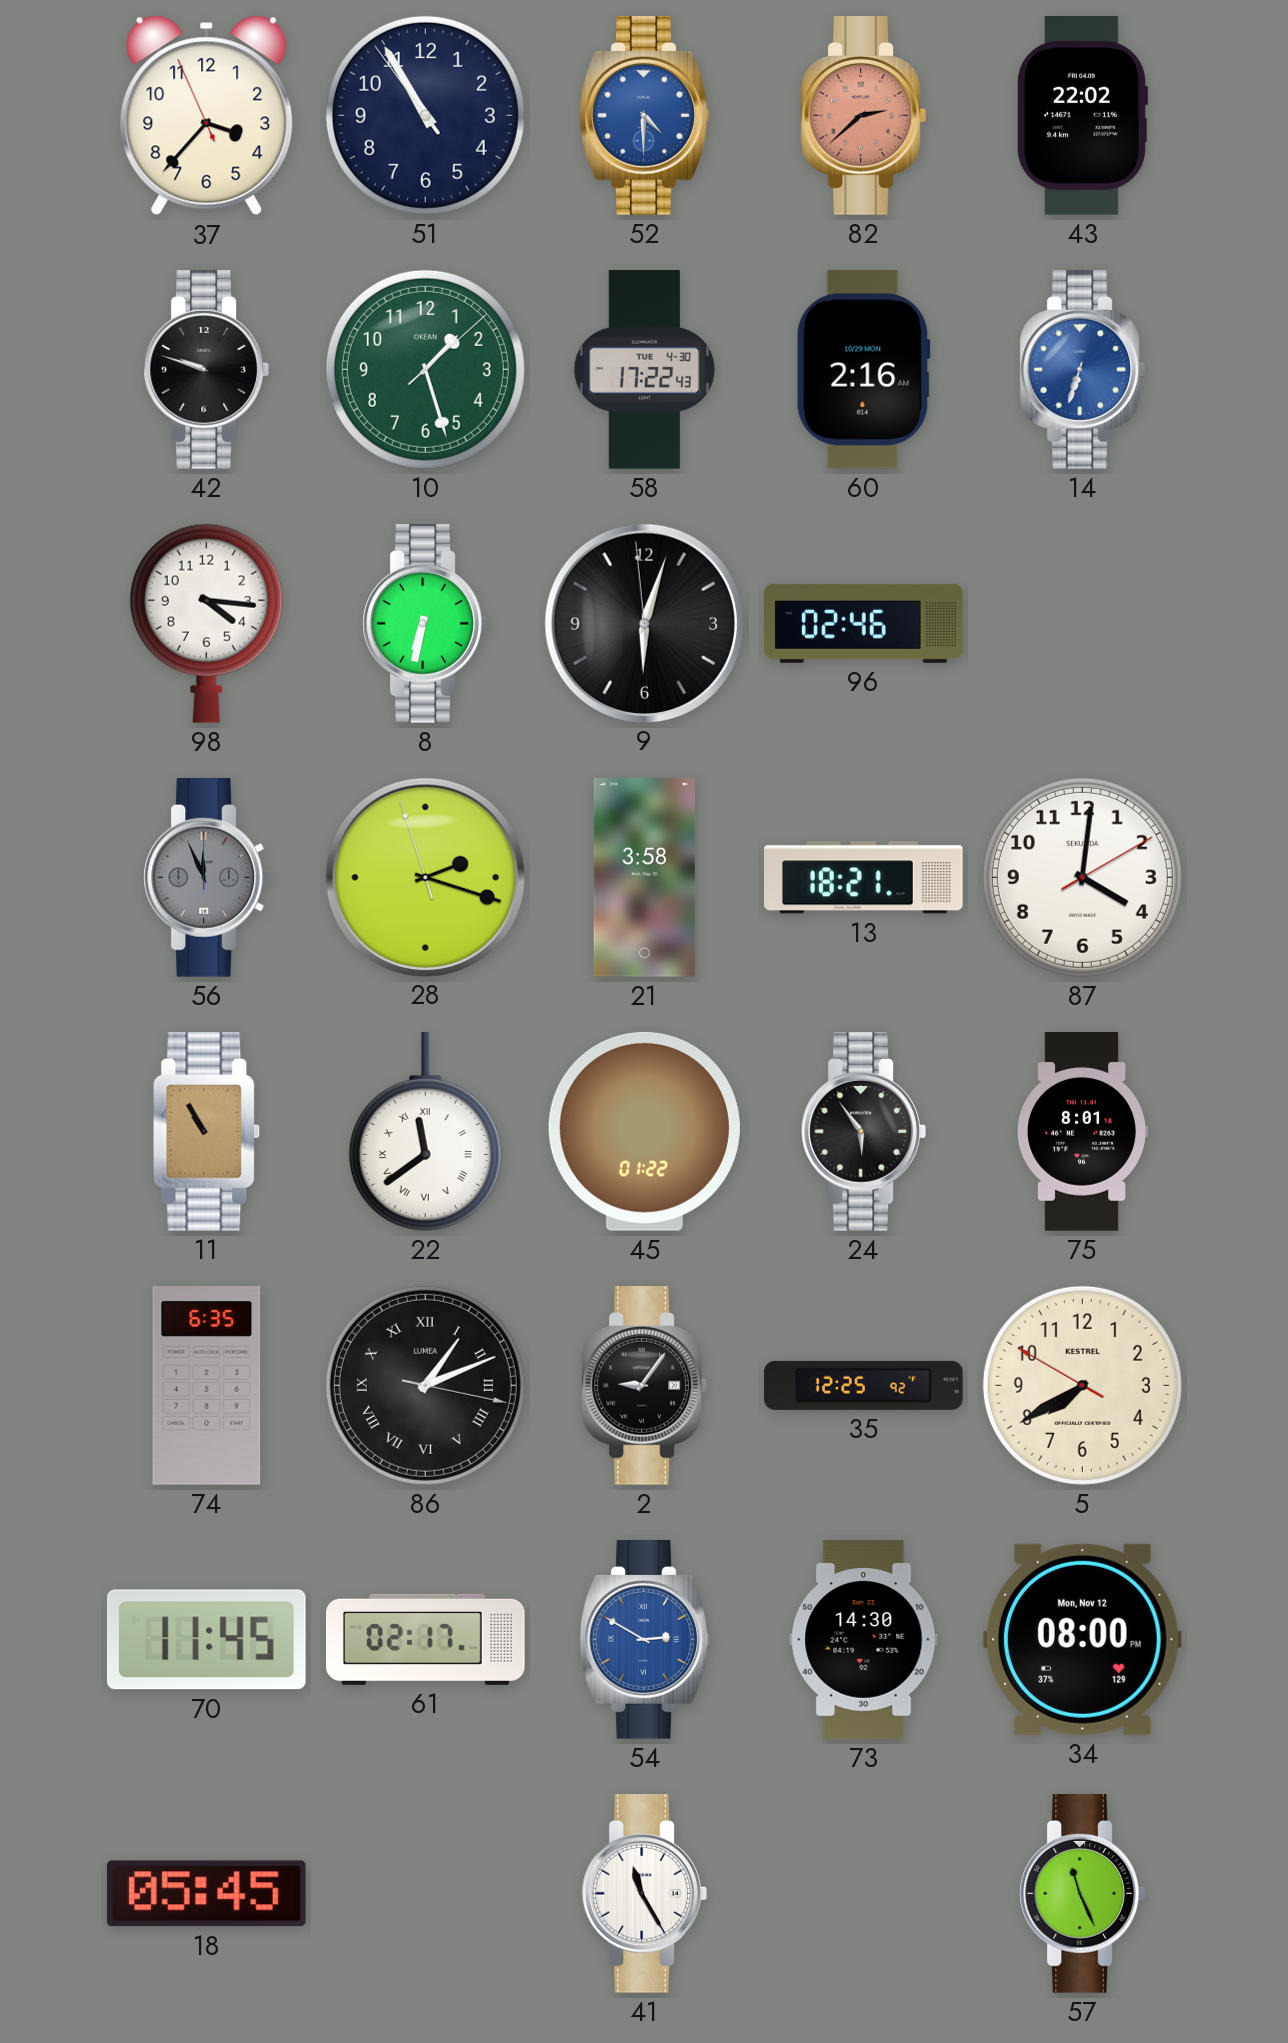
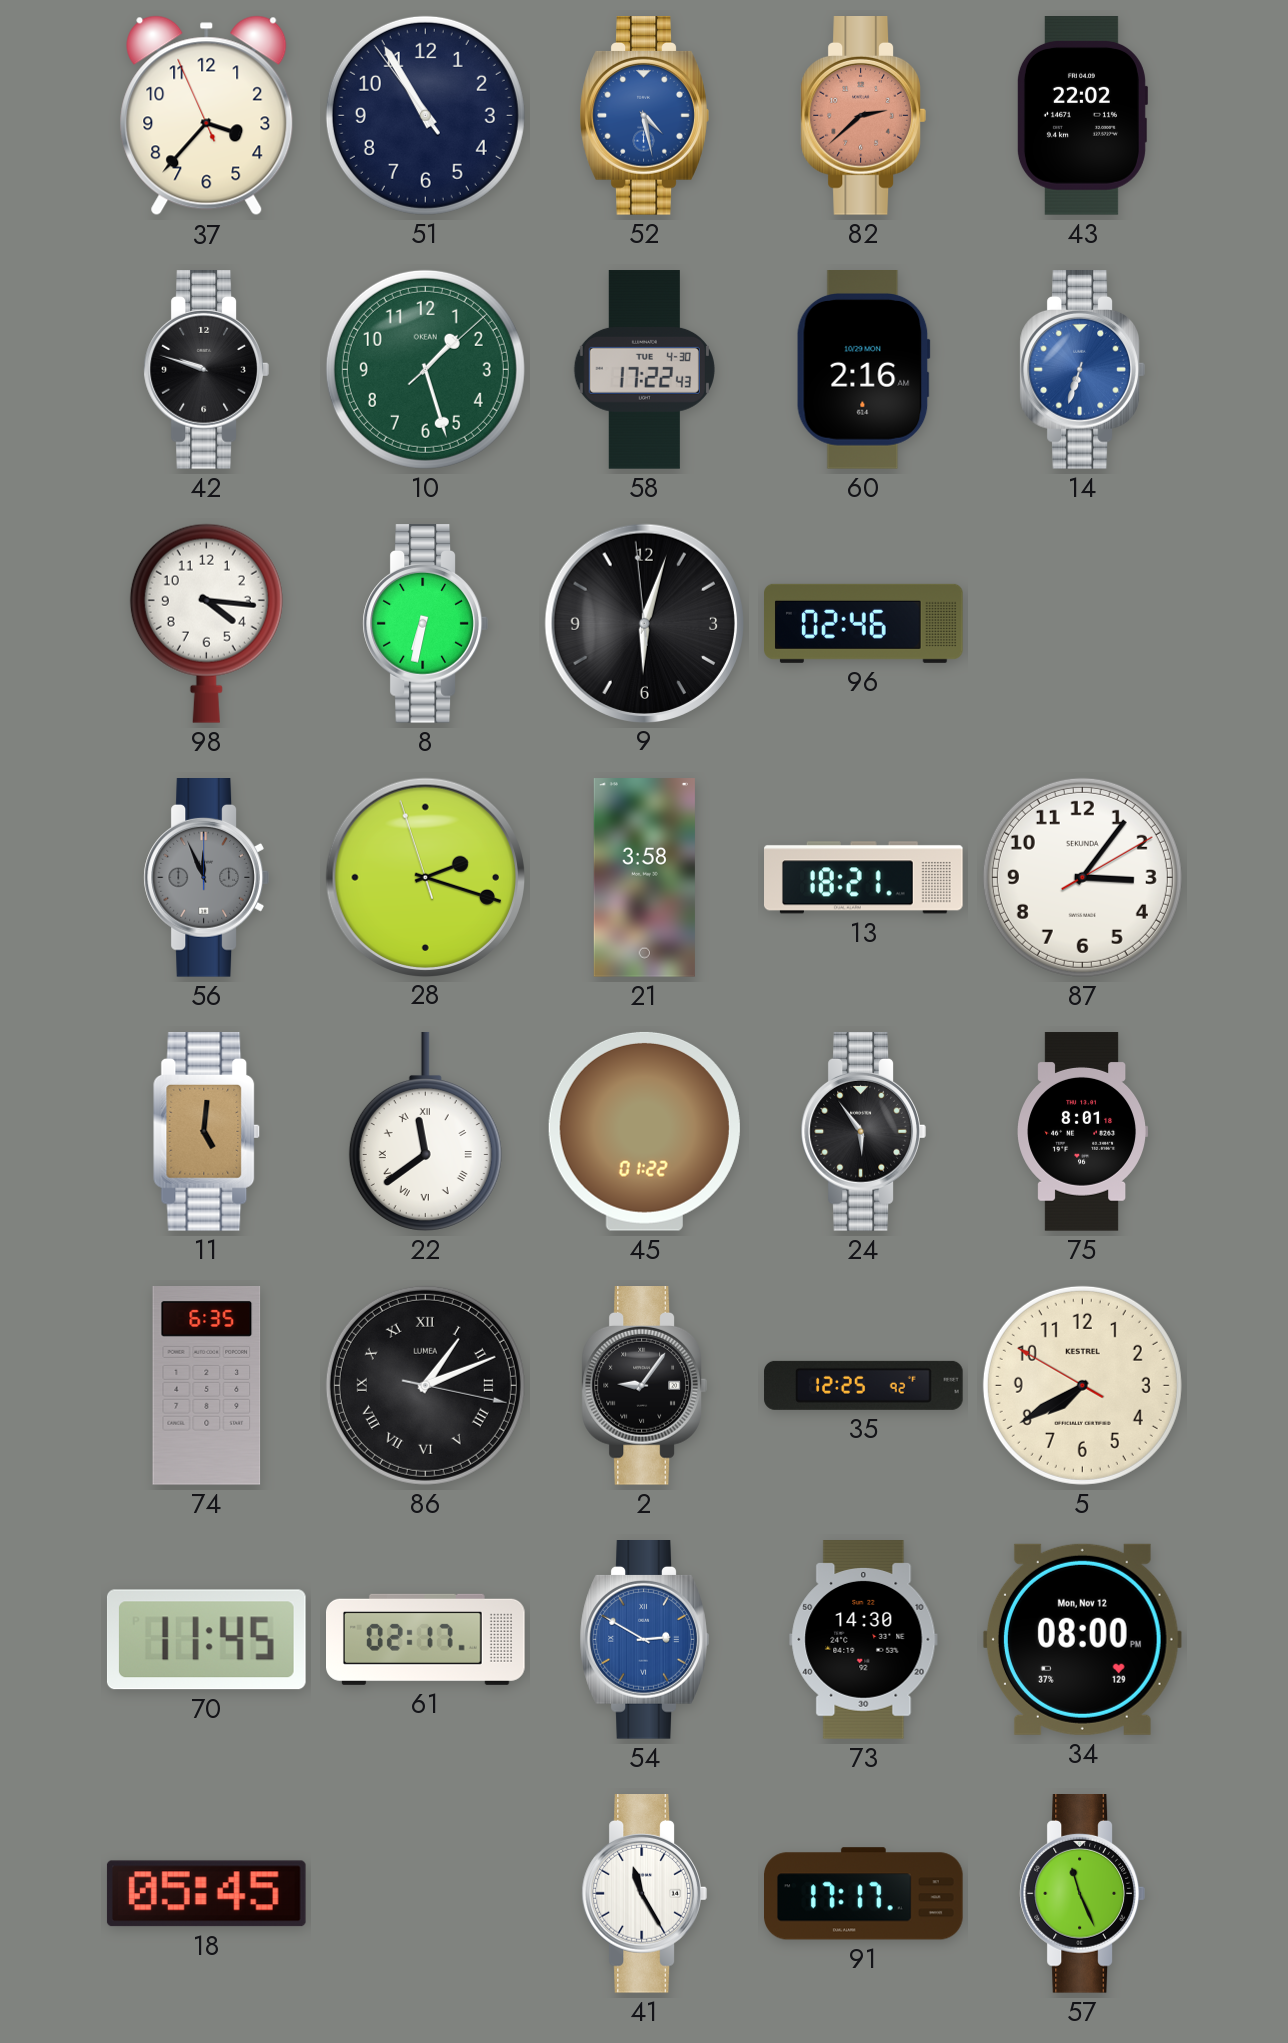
52: 4:30 -> 4:28
87: 4:01 -> 3:06
11: 10:55 -> 5:01
91: none -> 17:17
